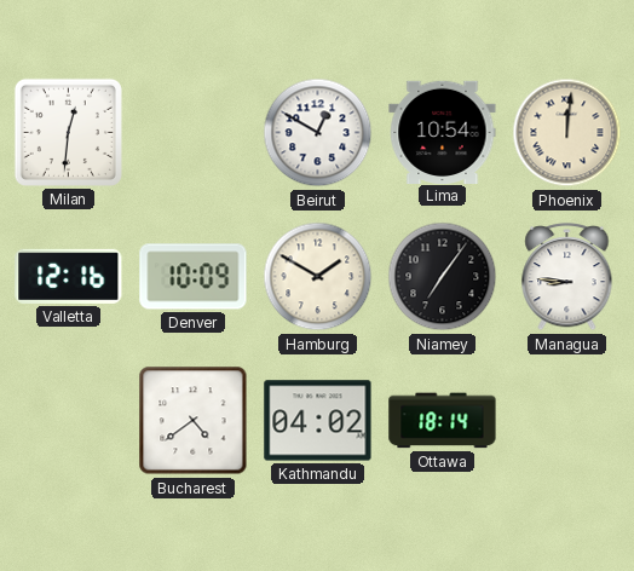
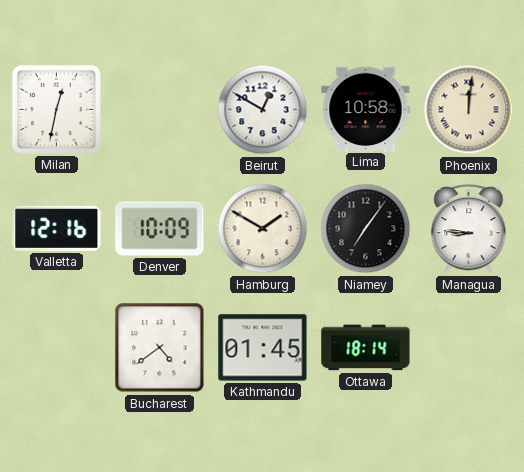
Milan: 12:31 -> 12:32
Lima: 10:54 -> 10:58
Kathmandu: 04:02 -> 01:45
